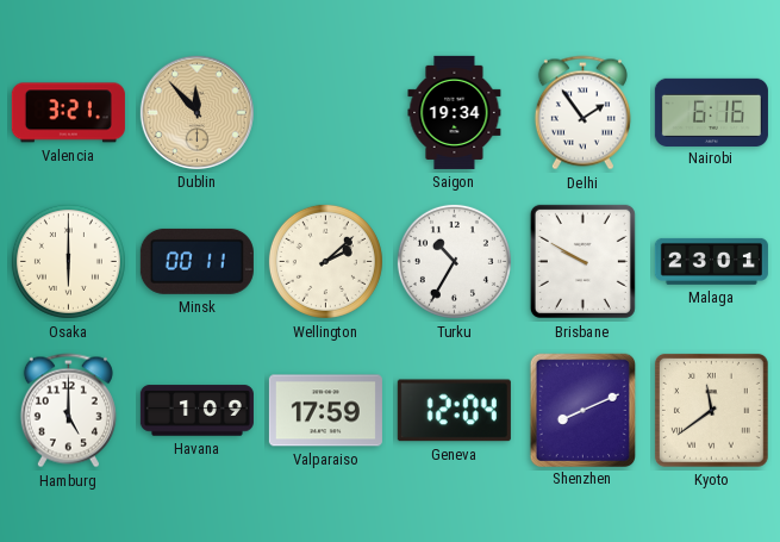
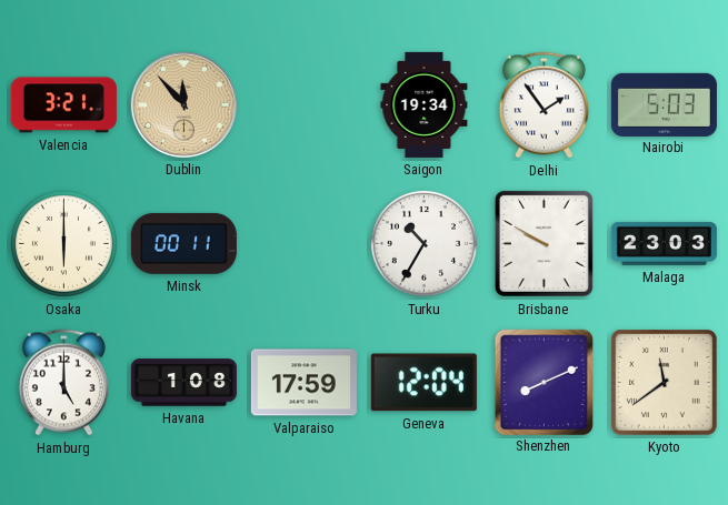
Nairobi: 6:16 -> 5:03
Wellington: 2:08 -> none
Malaga: 23:01 -> 23:03
Havana: 1:09 -> 1:08
